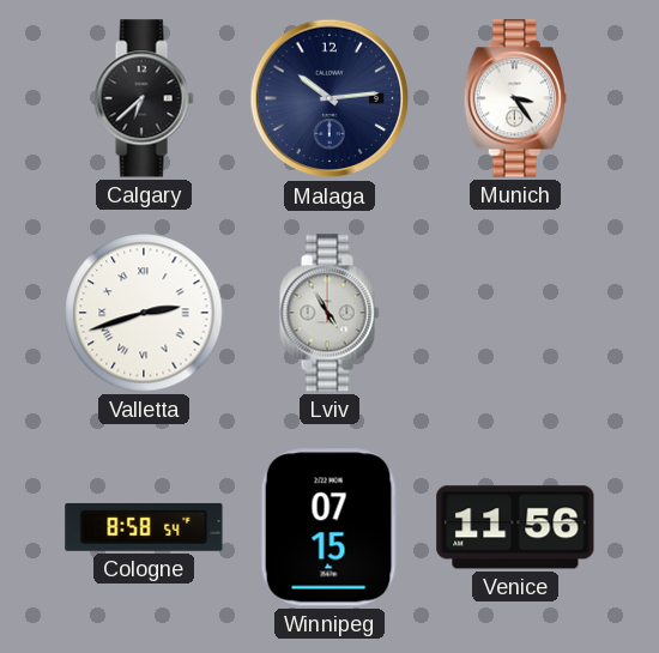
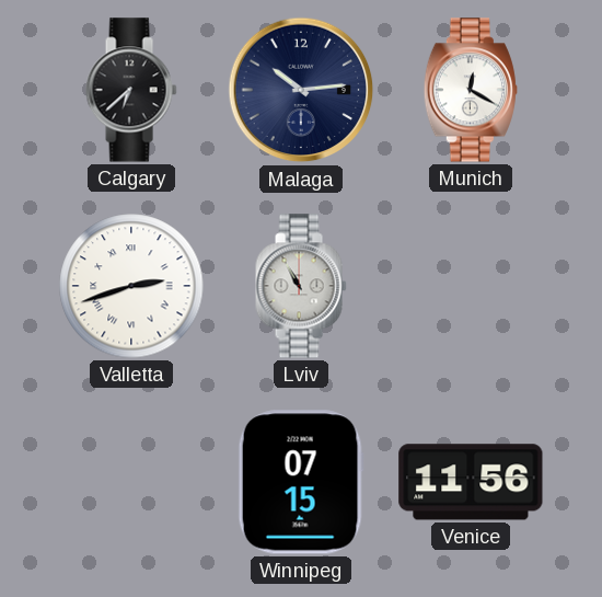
Munich: 3:24 -> 12:20
Lviv: 4:55 -> 10:55
Cologne: 8:58 -> none
